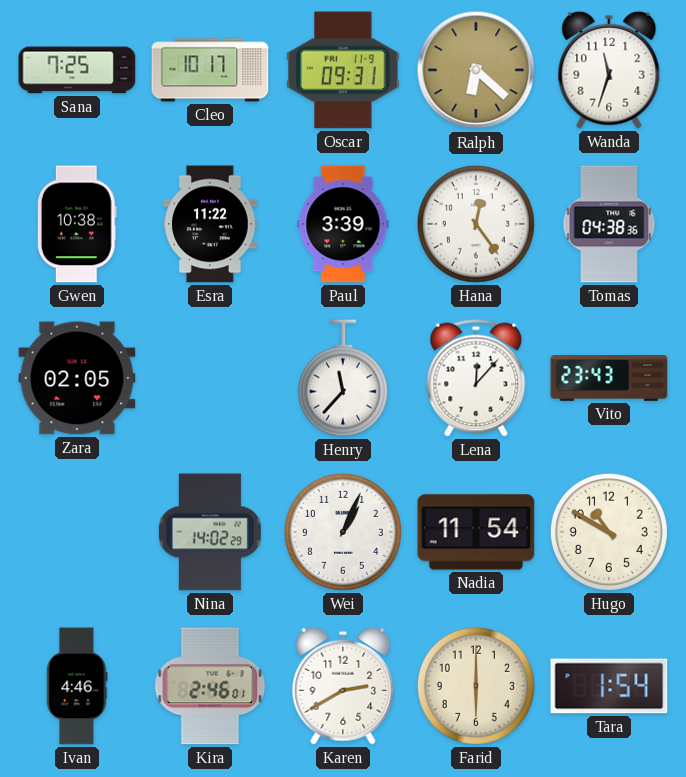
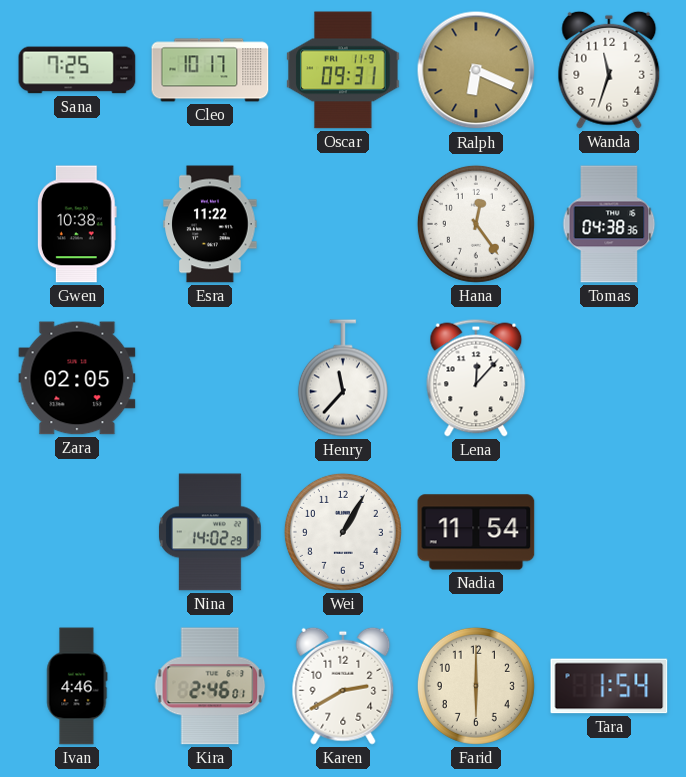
Ralph: 6:22 -> 6:19
Paul: 3:39 -> none
Vito: 23:43 -> none
Wei: 1:04 -> 1:05
Hugo: 10:50 -> none
